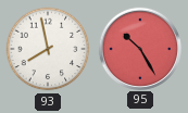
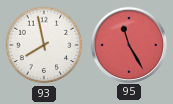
95: 10:25 -> 11:25
